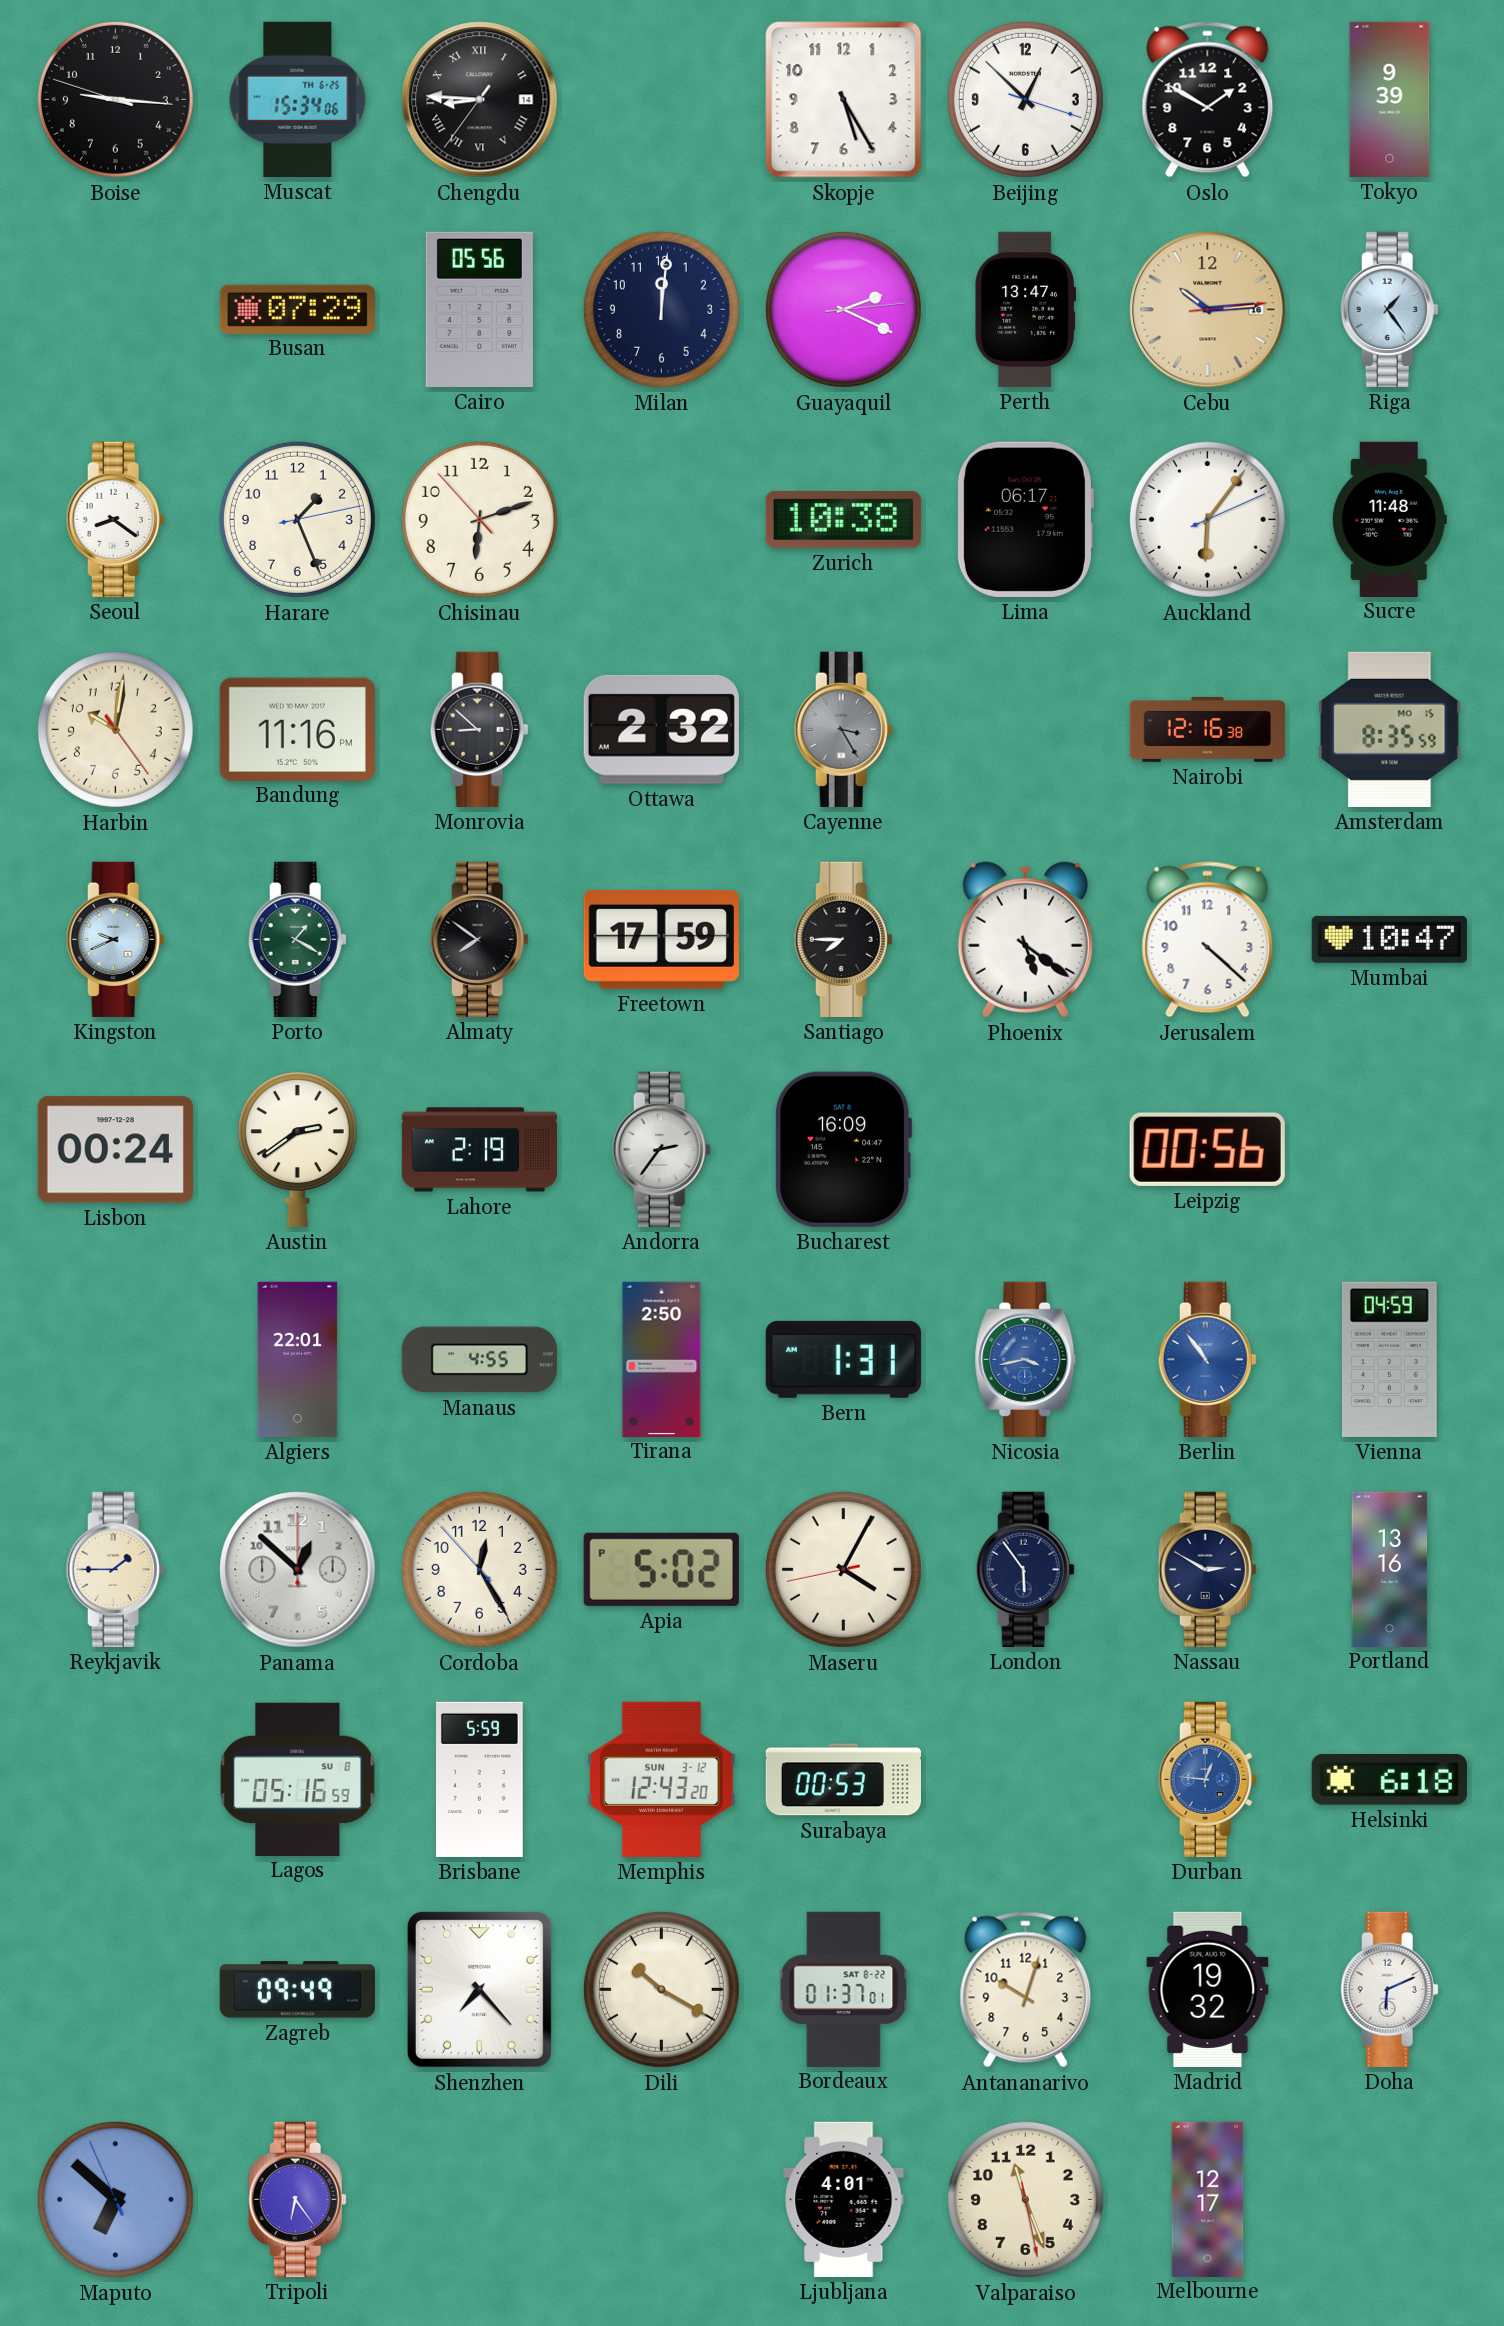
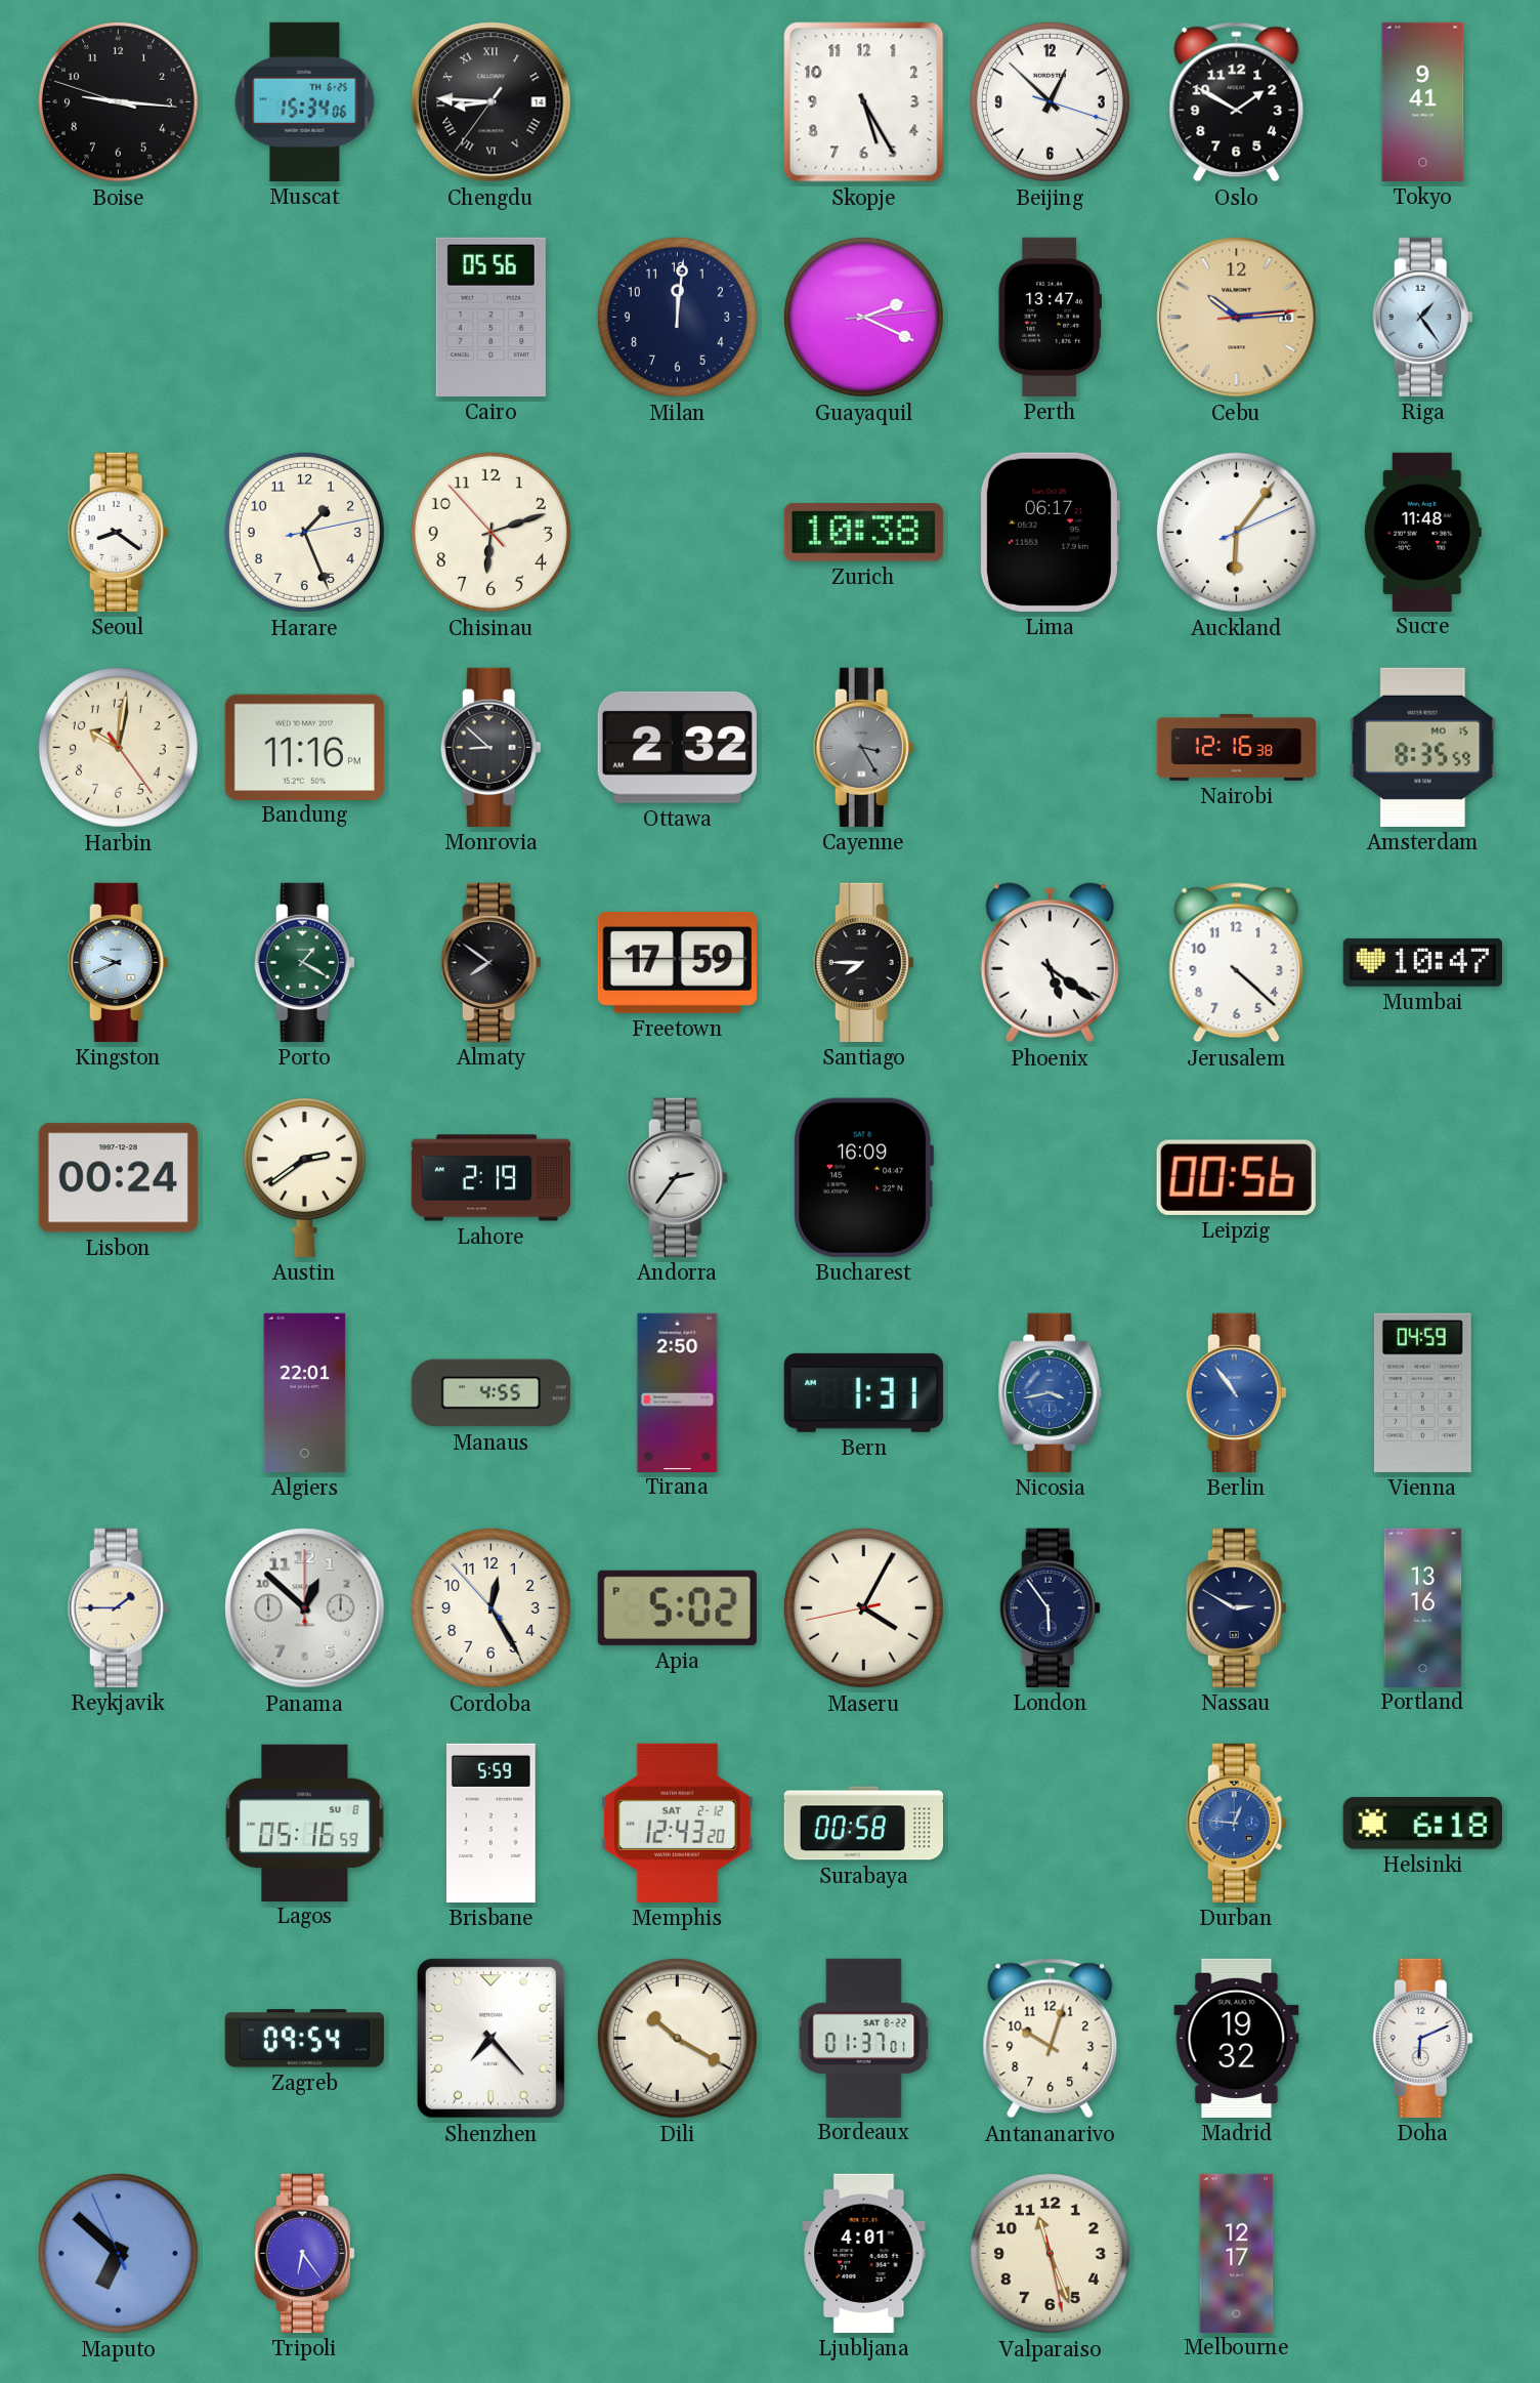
Tokyo: 9:39 -> 9:41
Busan: 07:29 -> none
Memphis date: SUN 3-12 -> SAT 2-12
Surabaya: 00:53 -> 00:58
Zagreb: 09:49 -> 09:54
